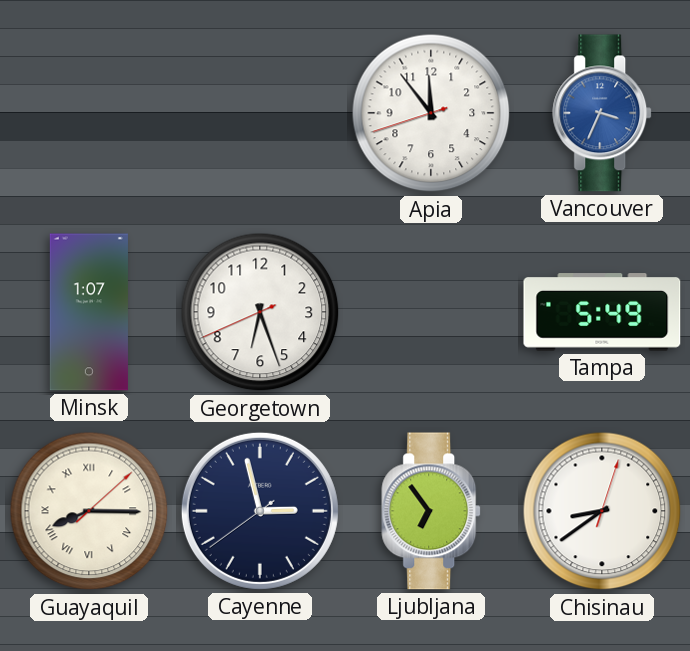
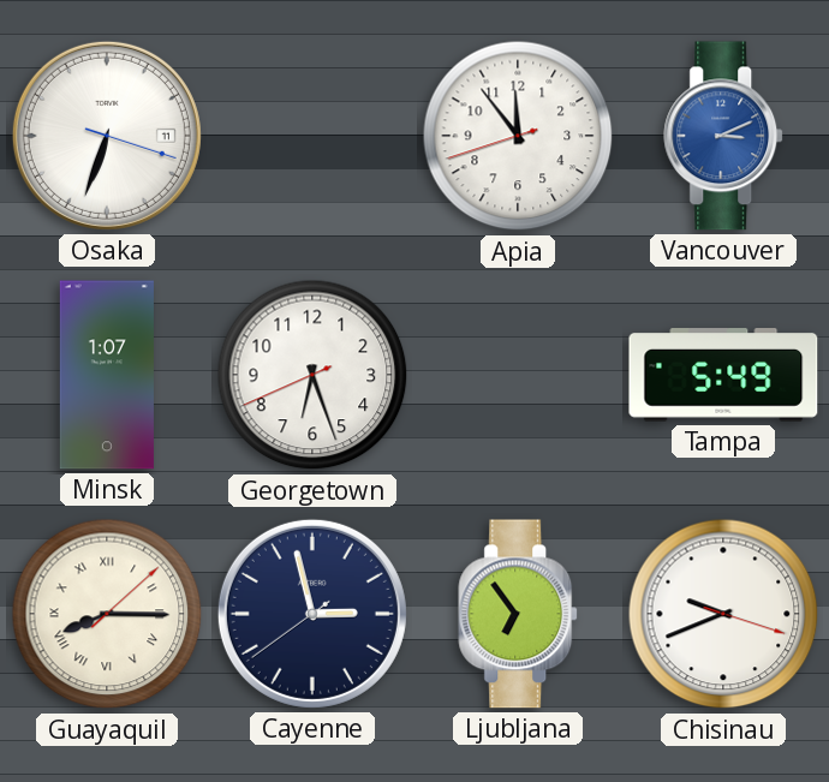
Osaka: none -> 6:33
Vancouver: 3:34 -> 3:11
Chisinau: 8:39 -> 9:41
